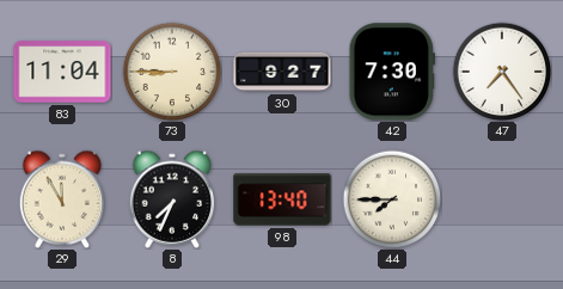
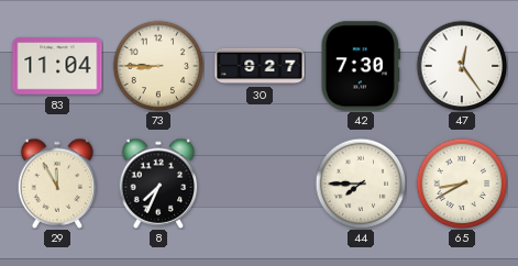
47: 7:24 -> 12:24
98: 13:40 -> none
65: none -> 8:40
